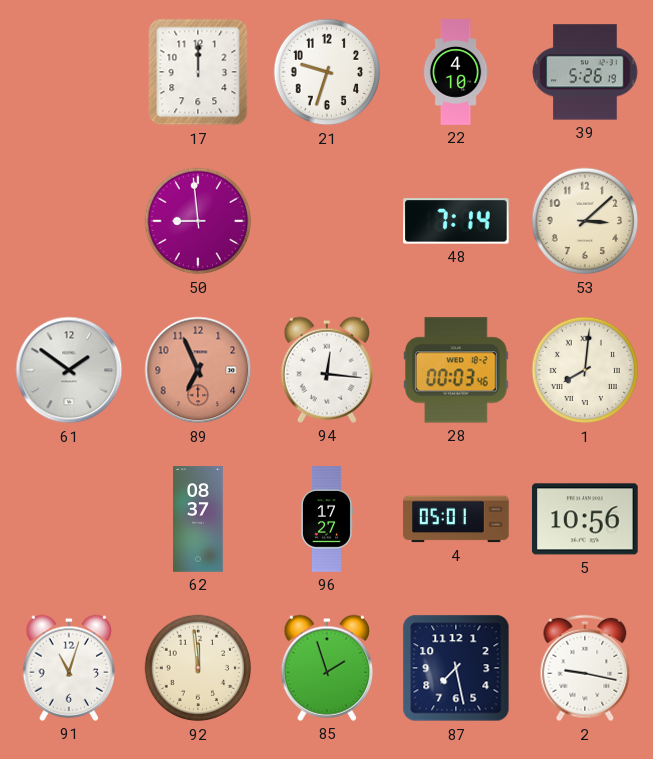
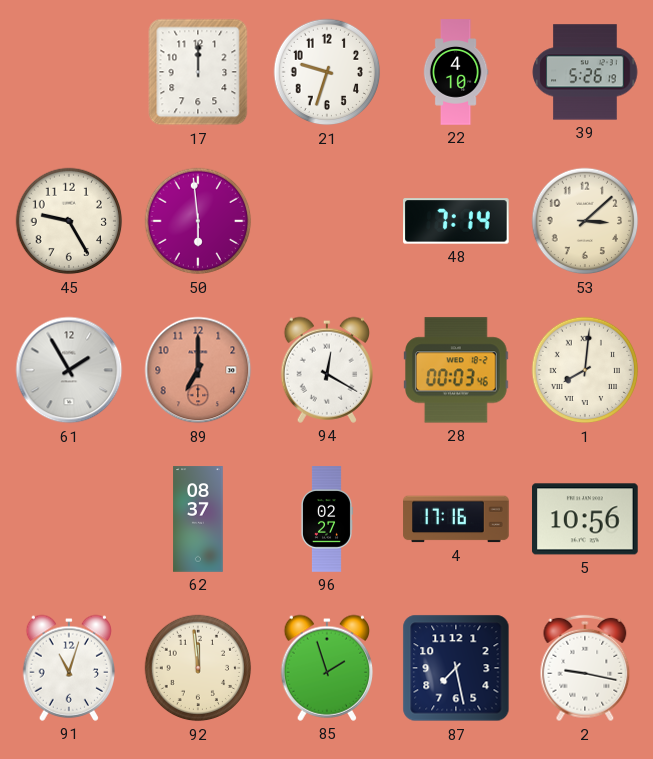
45: none -> 9:25
50: 8:59 -> 5:59
61: 1:51 -> 1:55
89: 6:56 -> 7:00
94: 12:16 -> 12:20
96: 17:27 -> 02:27
4: 05:01 -> 17:16
